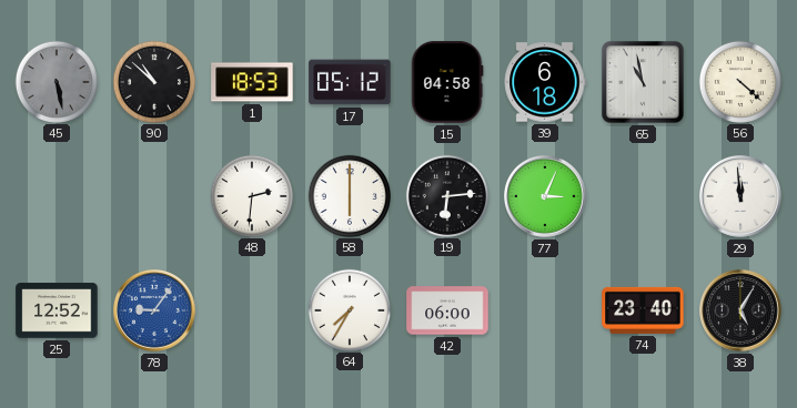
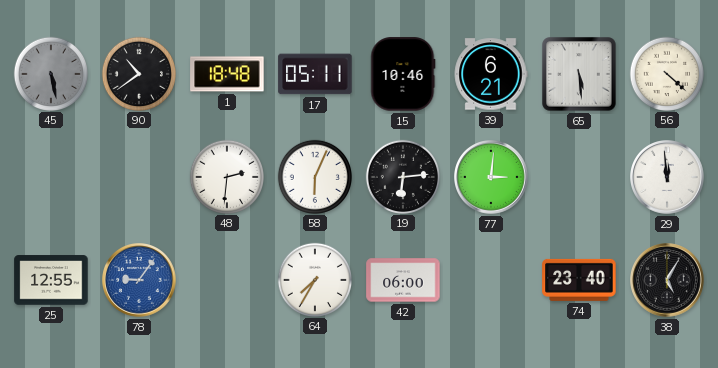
90: 10:52 -> 10:39
1: 18:53 -> 18:48
17: 05:12 -> 05:11
15: 04:58 -> 10:46
39: 6:18 -> 6:21
65: 10:58 -> 5:29
58: 6:00 -> 6:04
77: 3:04 -> 3:01
25: 12:52 -> 12:55
